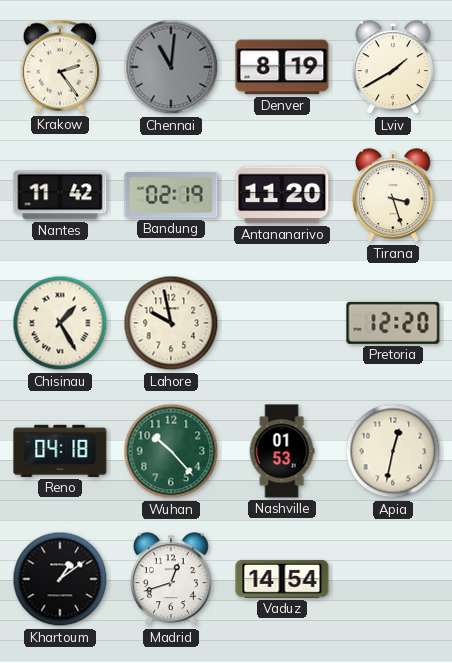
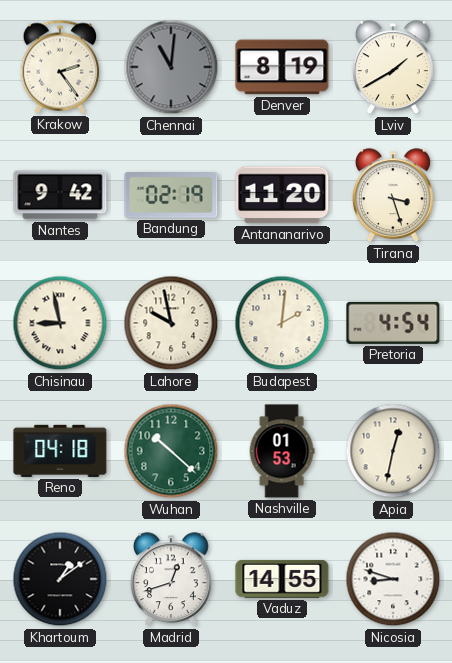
Nantes: 11:42 -> 9:42
Chisinau: 1:25 -> 8:58
Budapest: none -> 2:01
Pretoria: 12:20 -> 4:54
Wuhan: 10:23 -> 10:22
Vaduz: 14:54 -> 14:55
Nicosia: none -> 8:48
